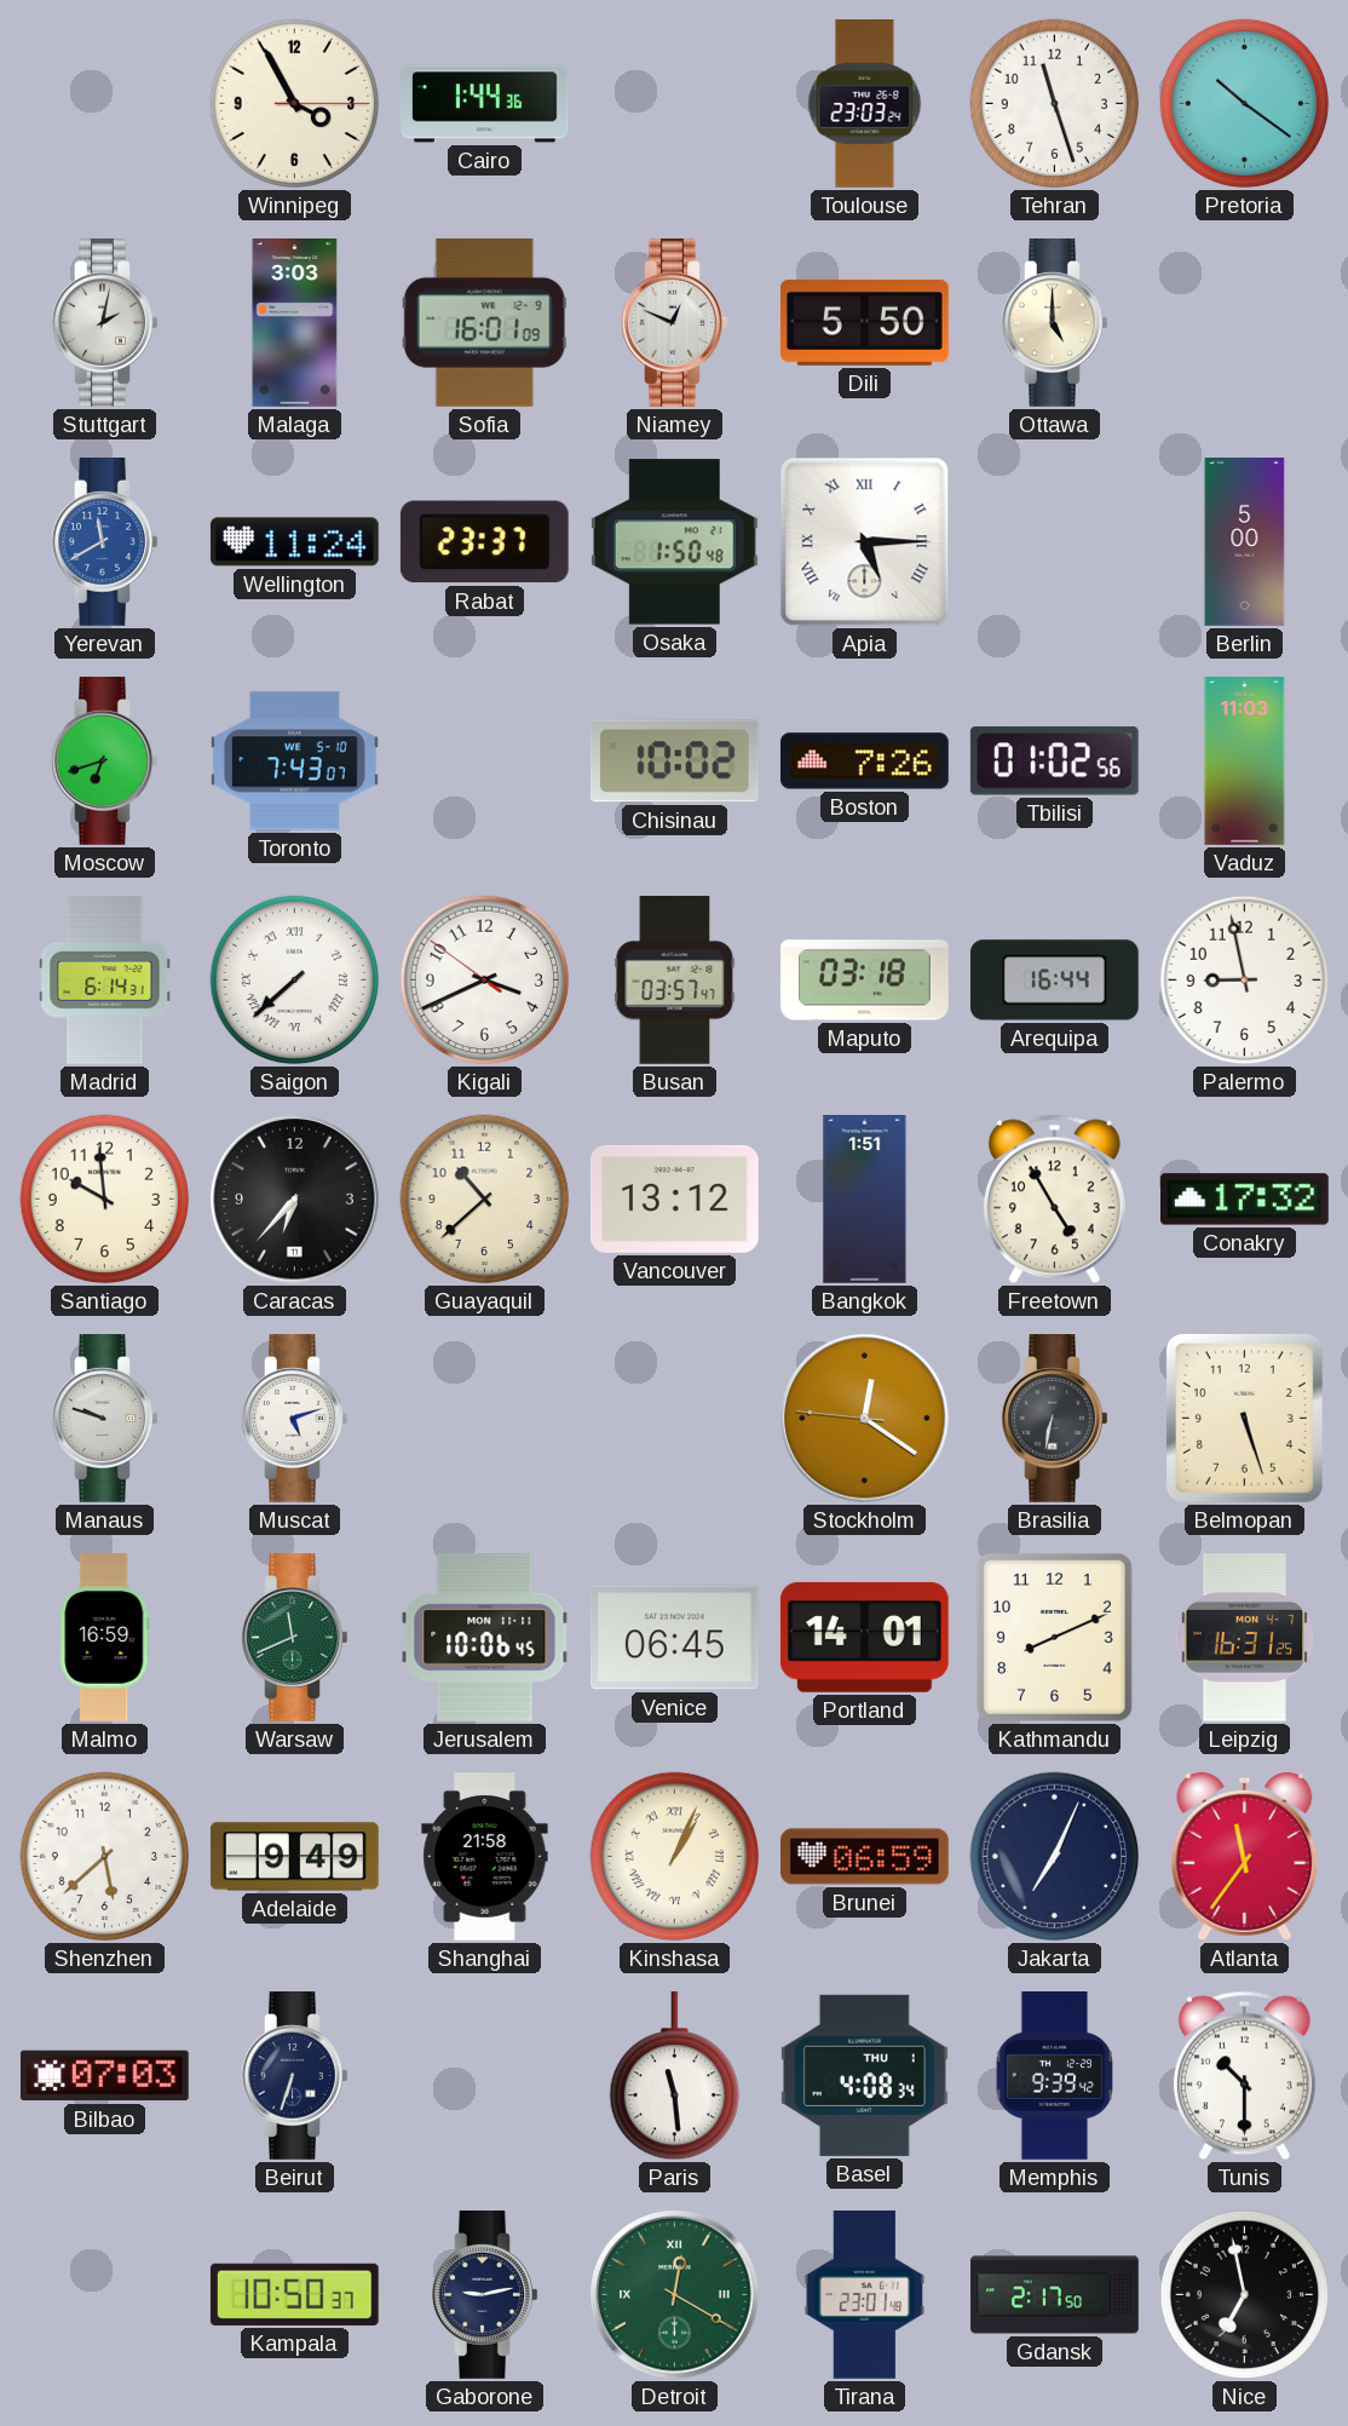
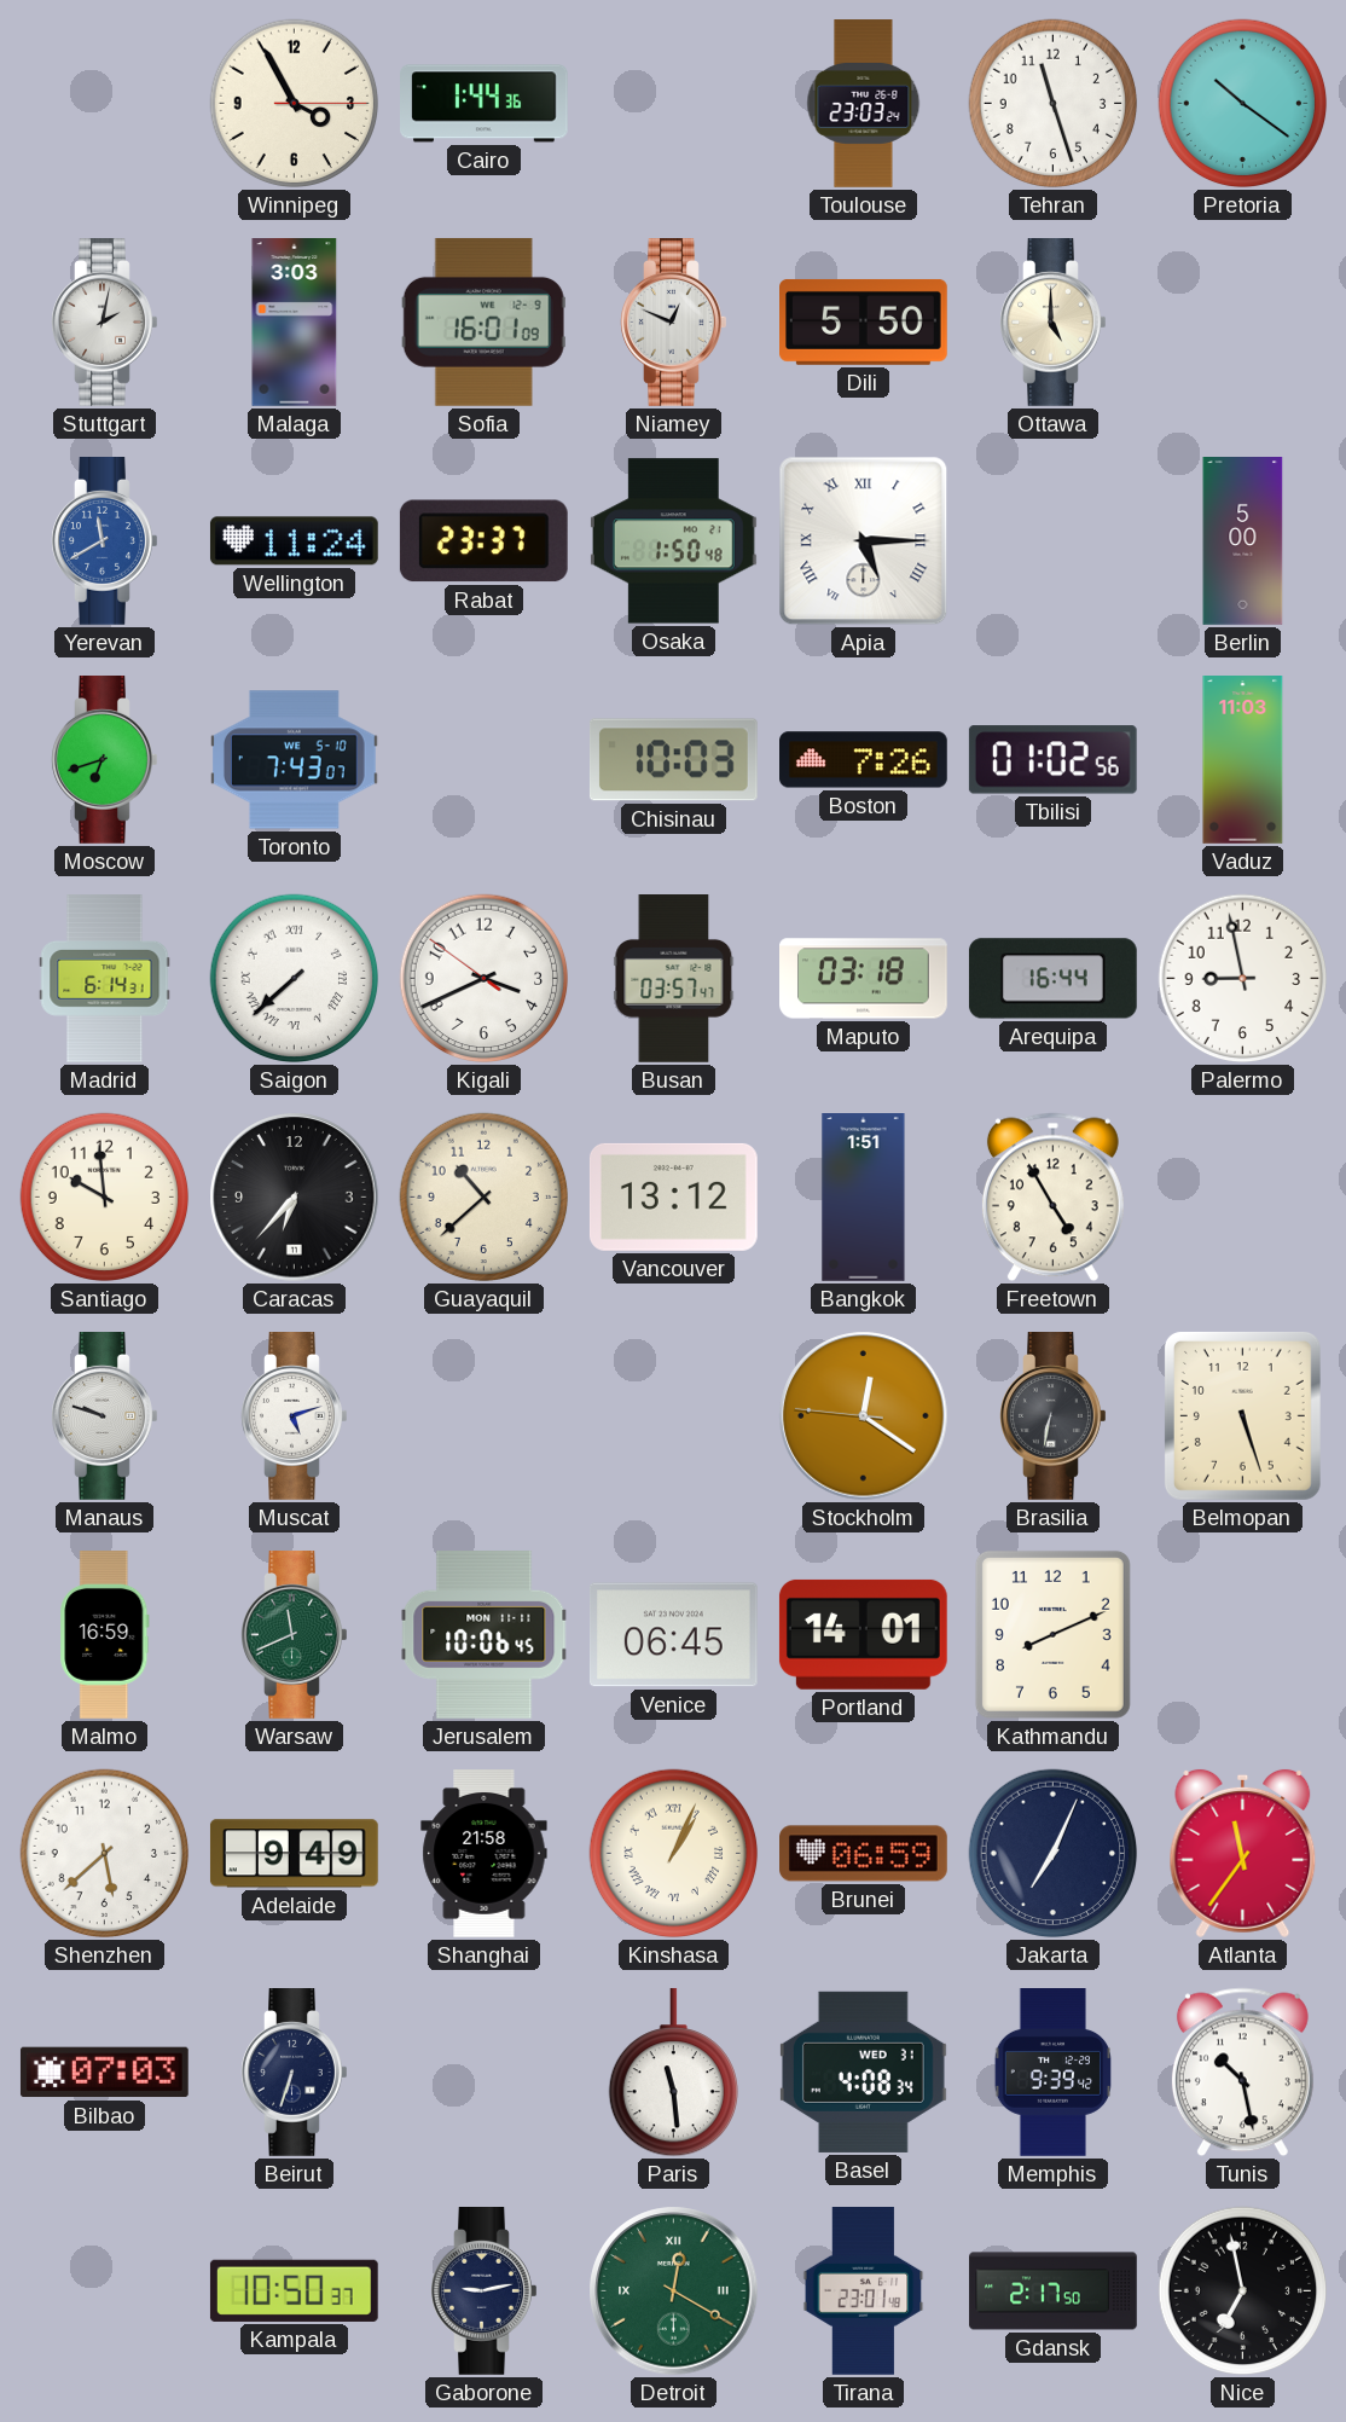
Chisinau: 10:02 -> 10:03
Conakry: 17:32 -> none
Leipzig: 16:31 -> none
Basel date: THU 1 -> WED 31
Tunis: 10:30 -> 10:28
